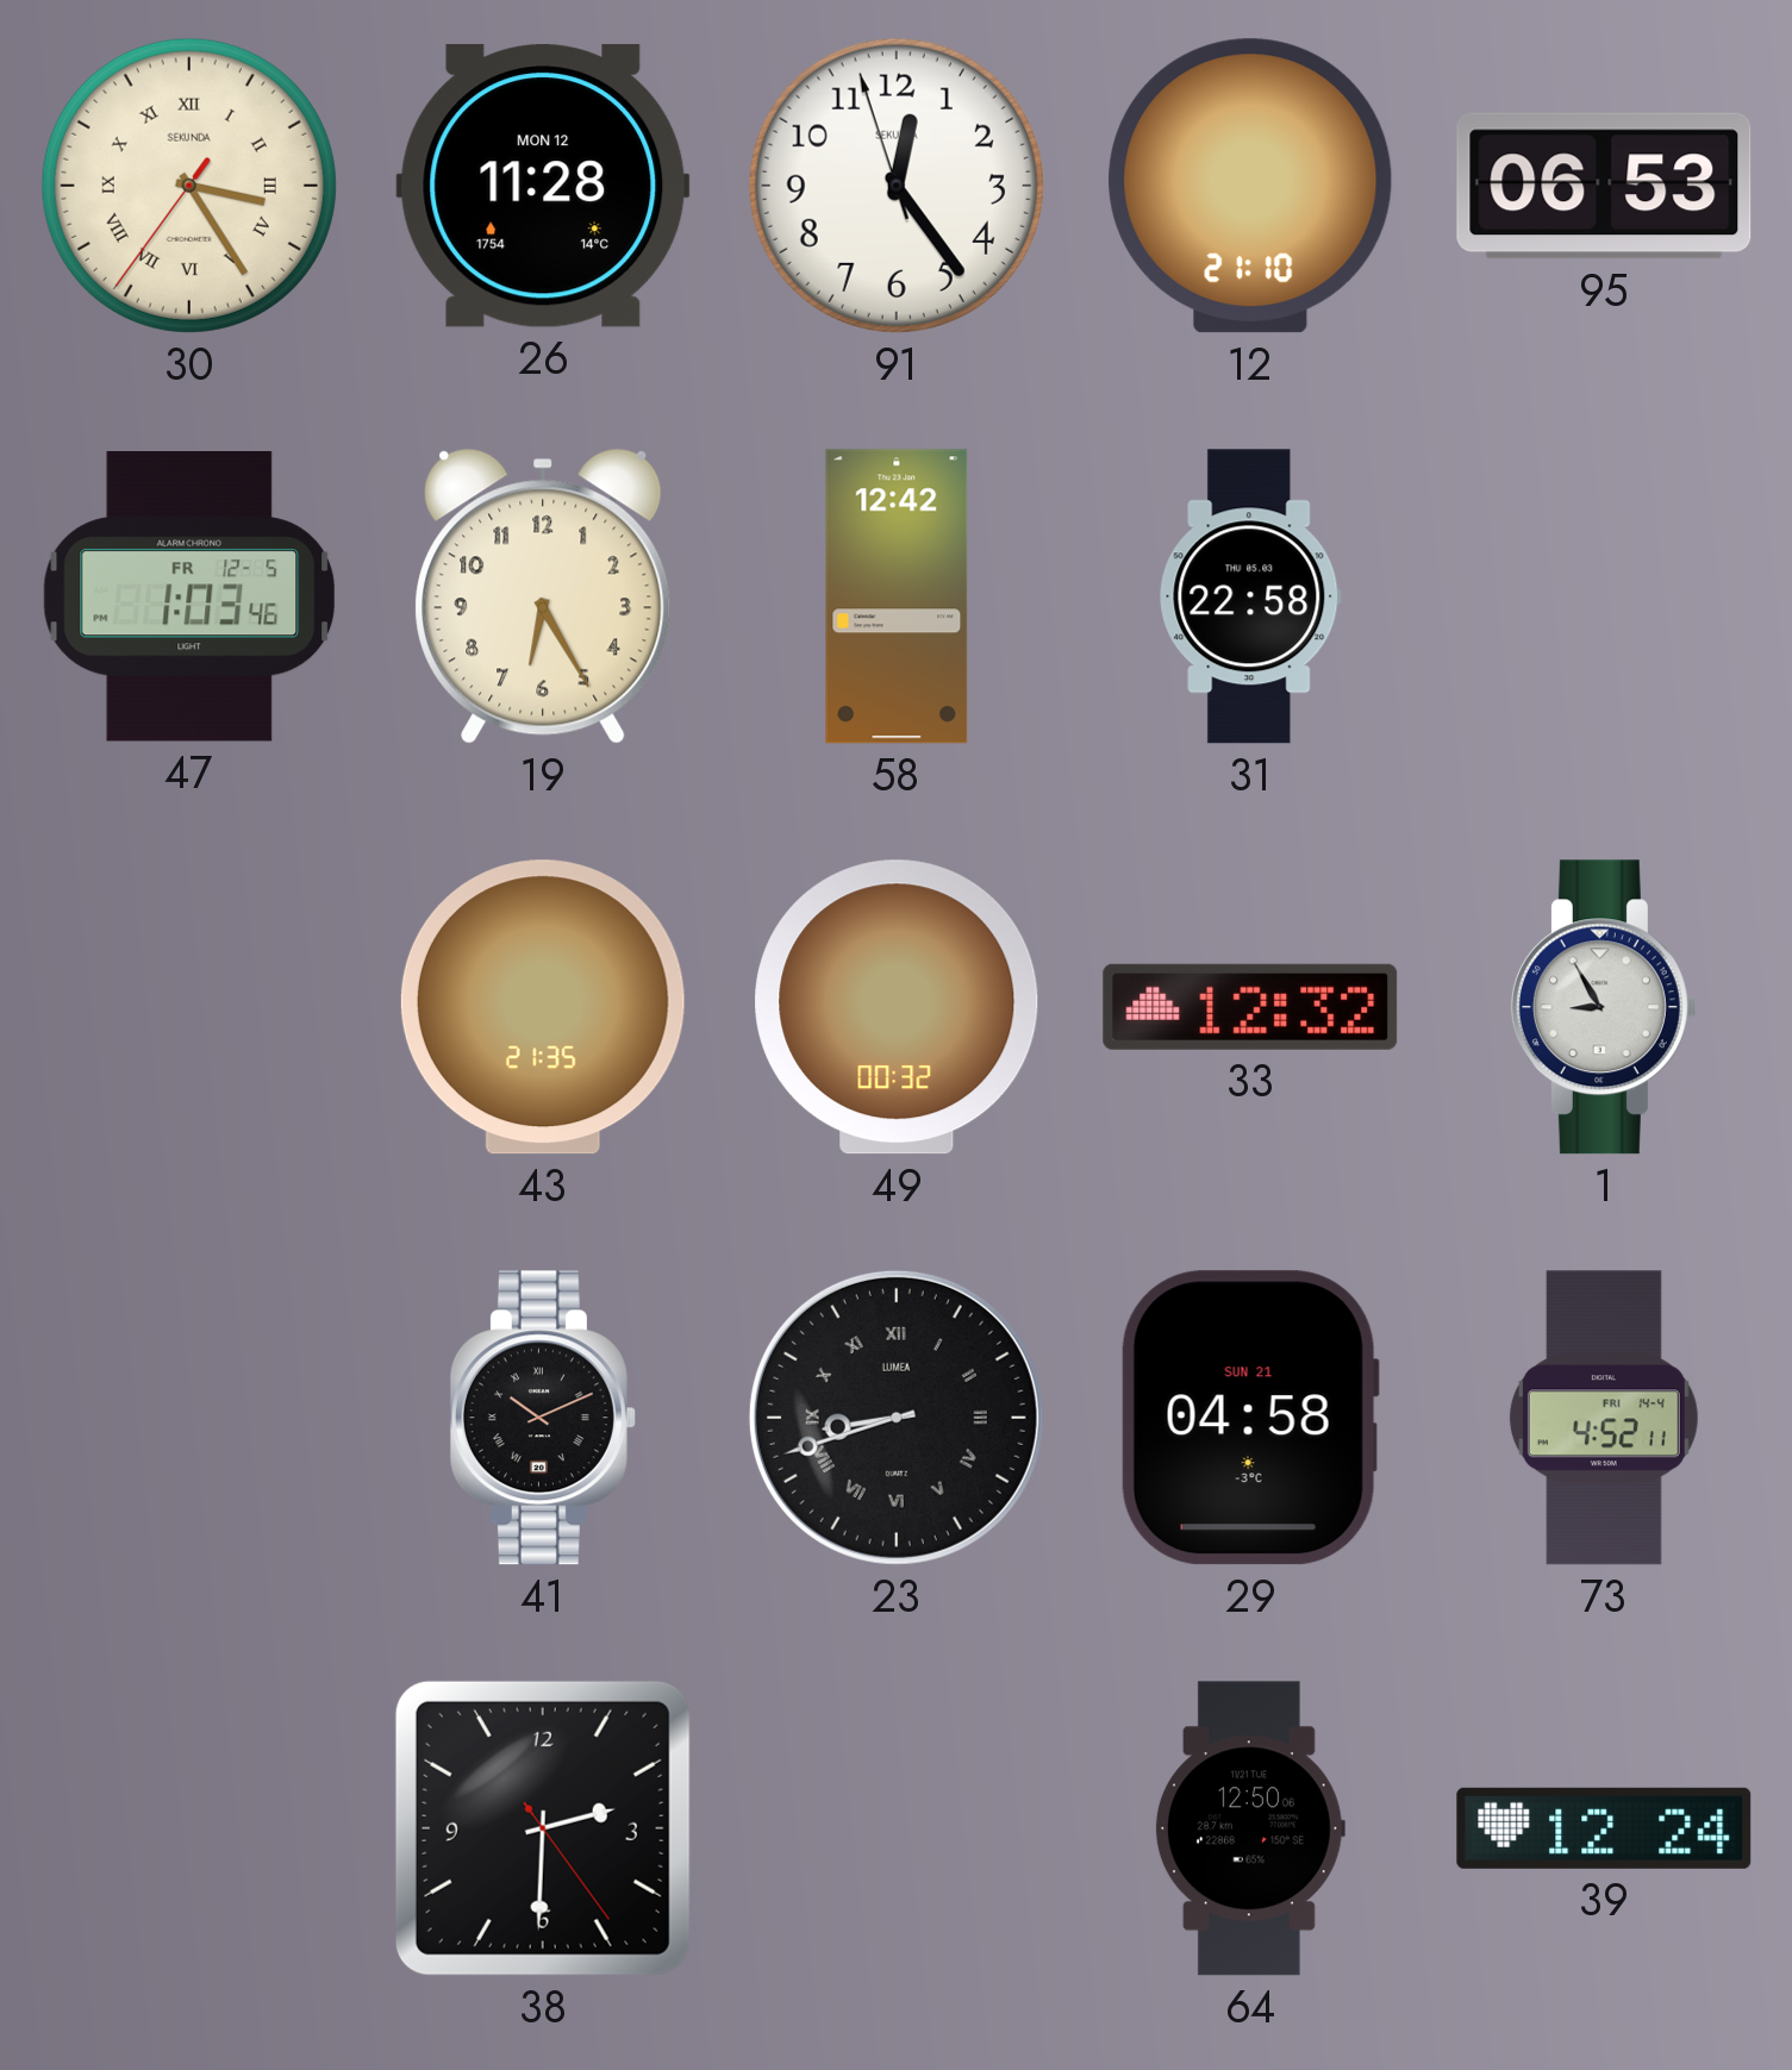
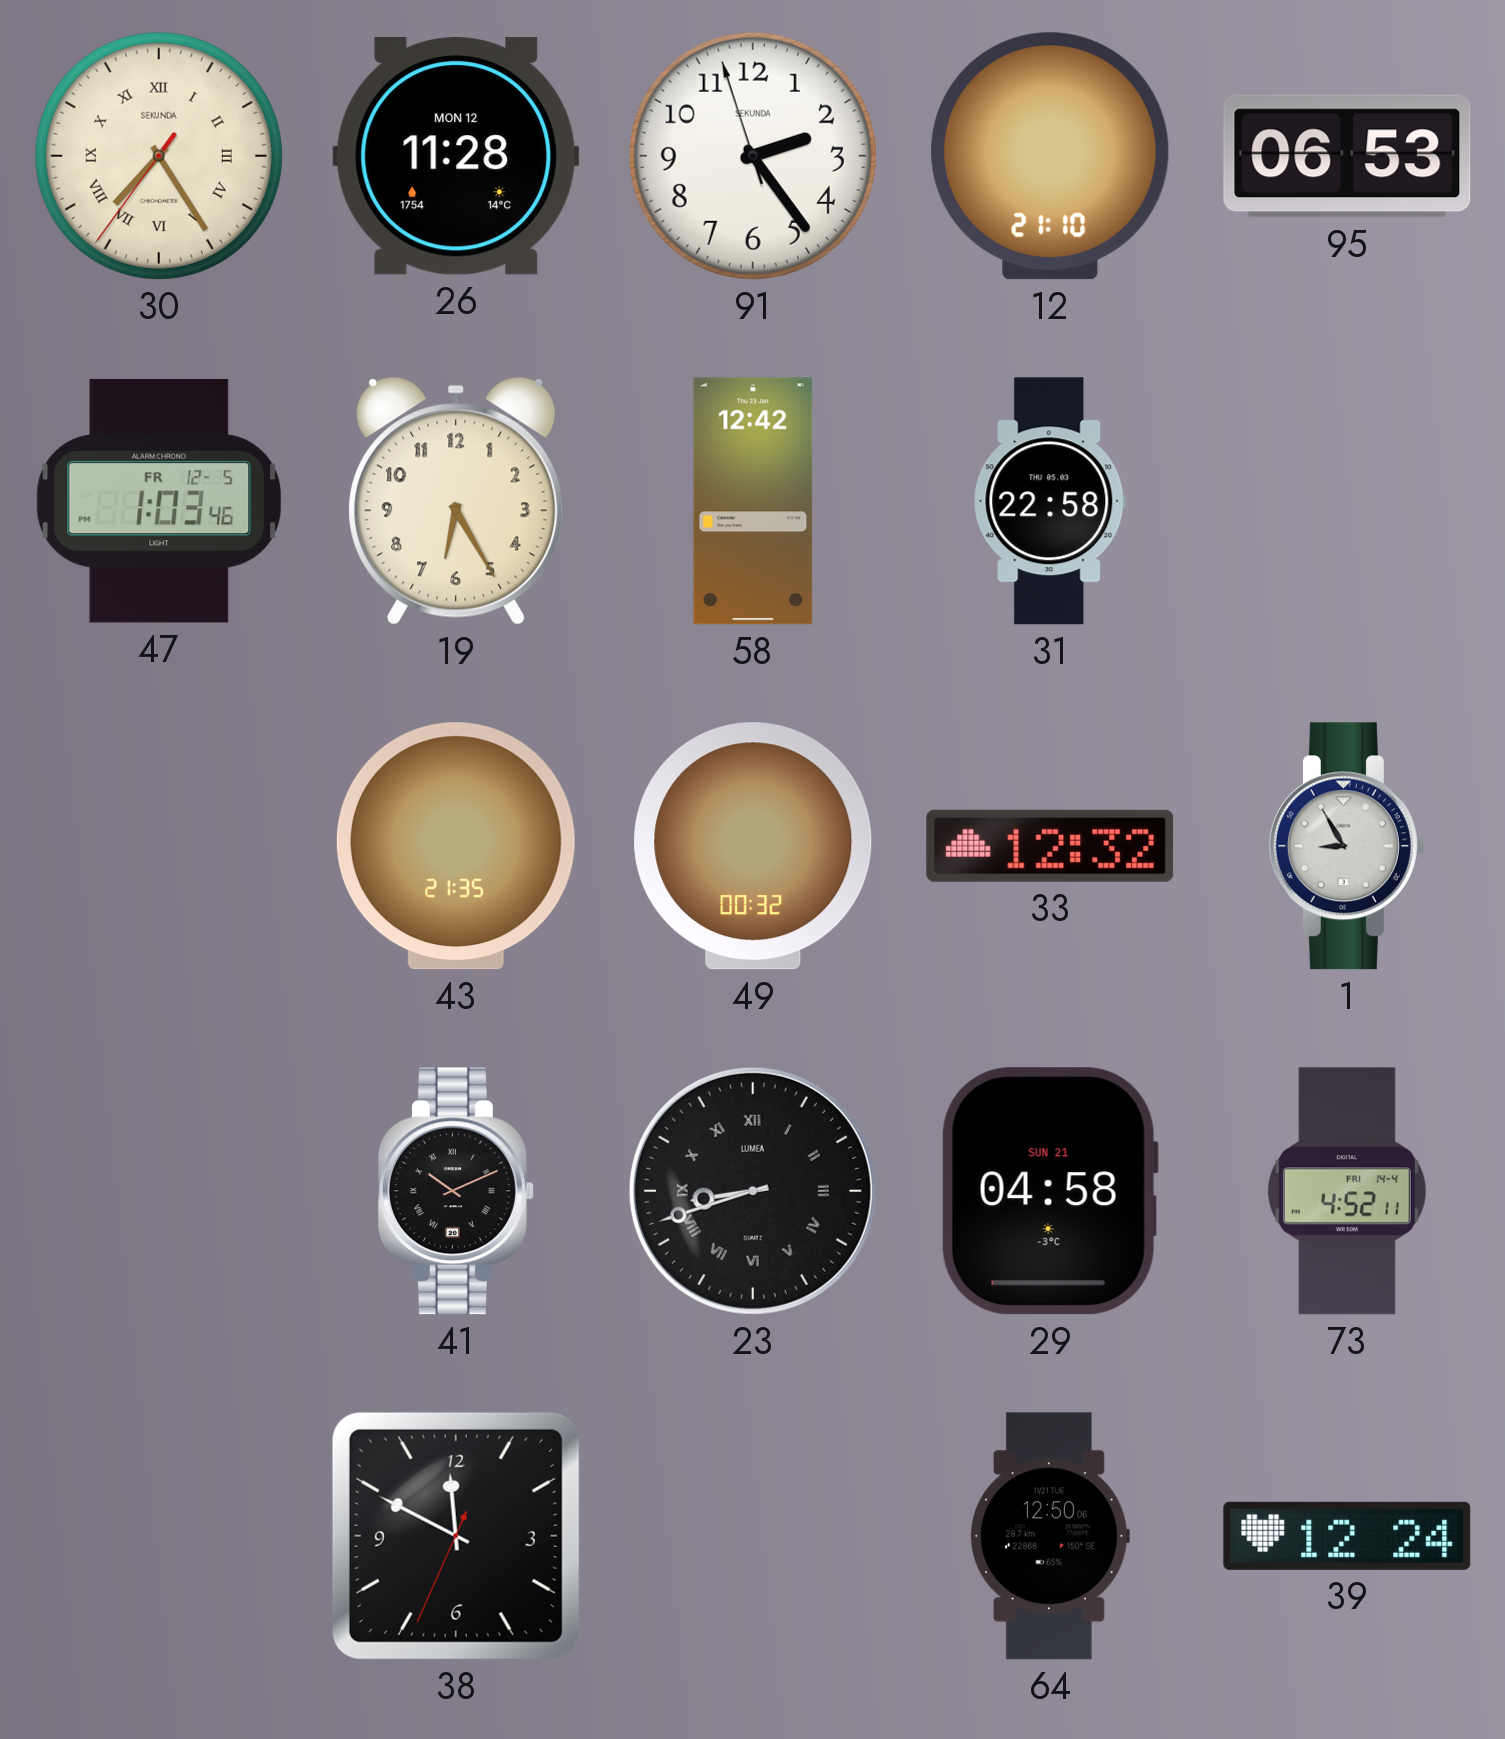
30: 3:24 -> 7:24
91: 12:23 -> 2:23
38: 2:30 -> 11:49
